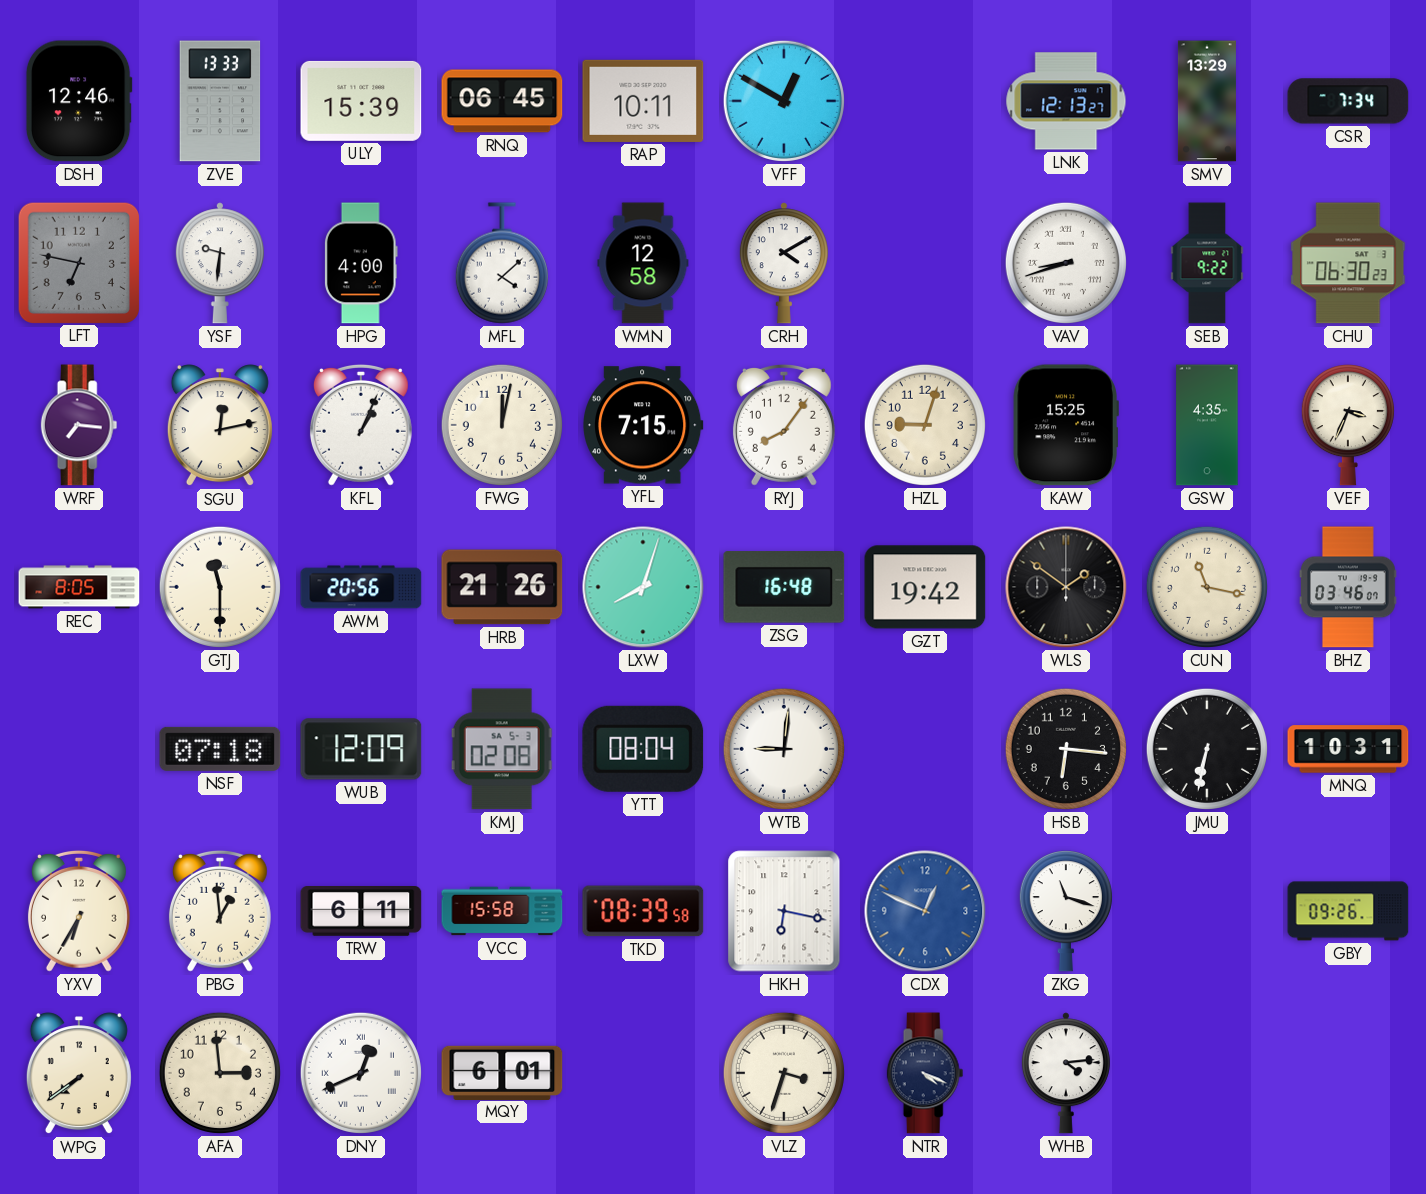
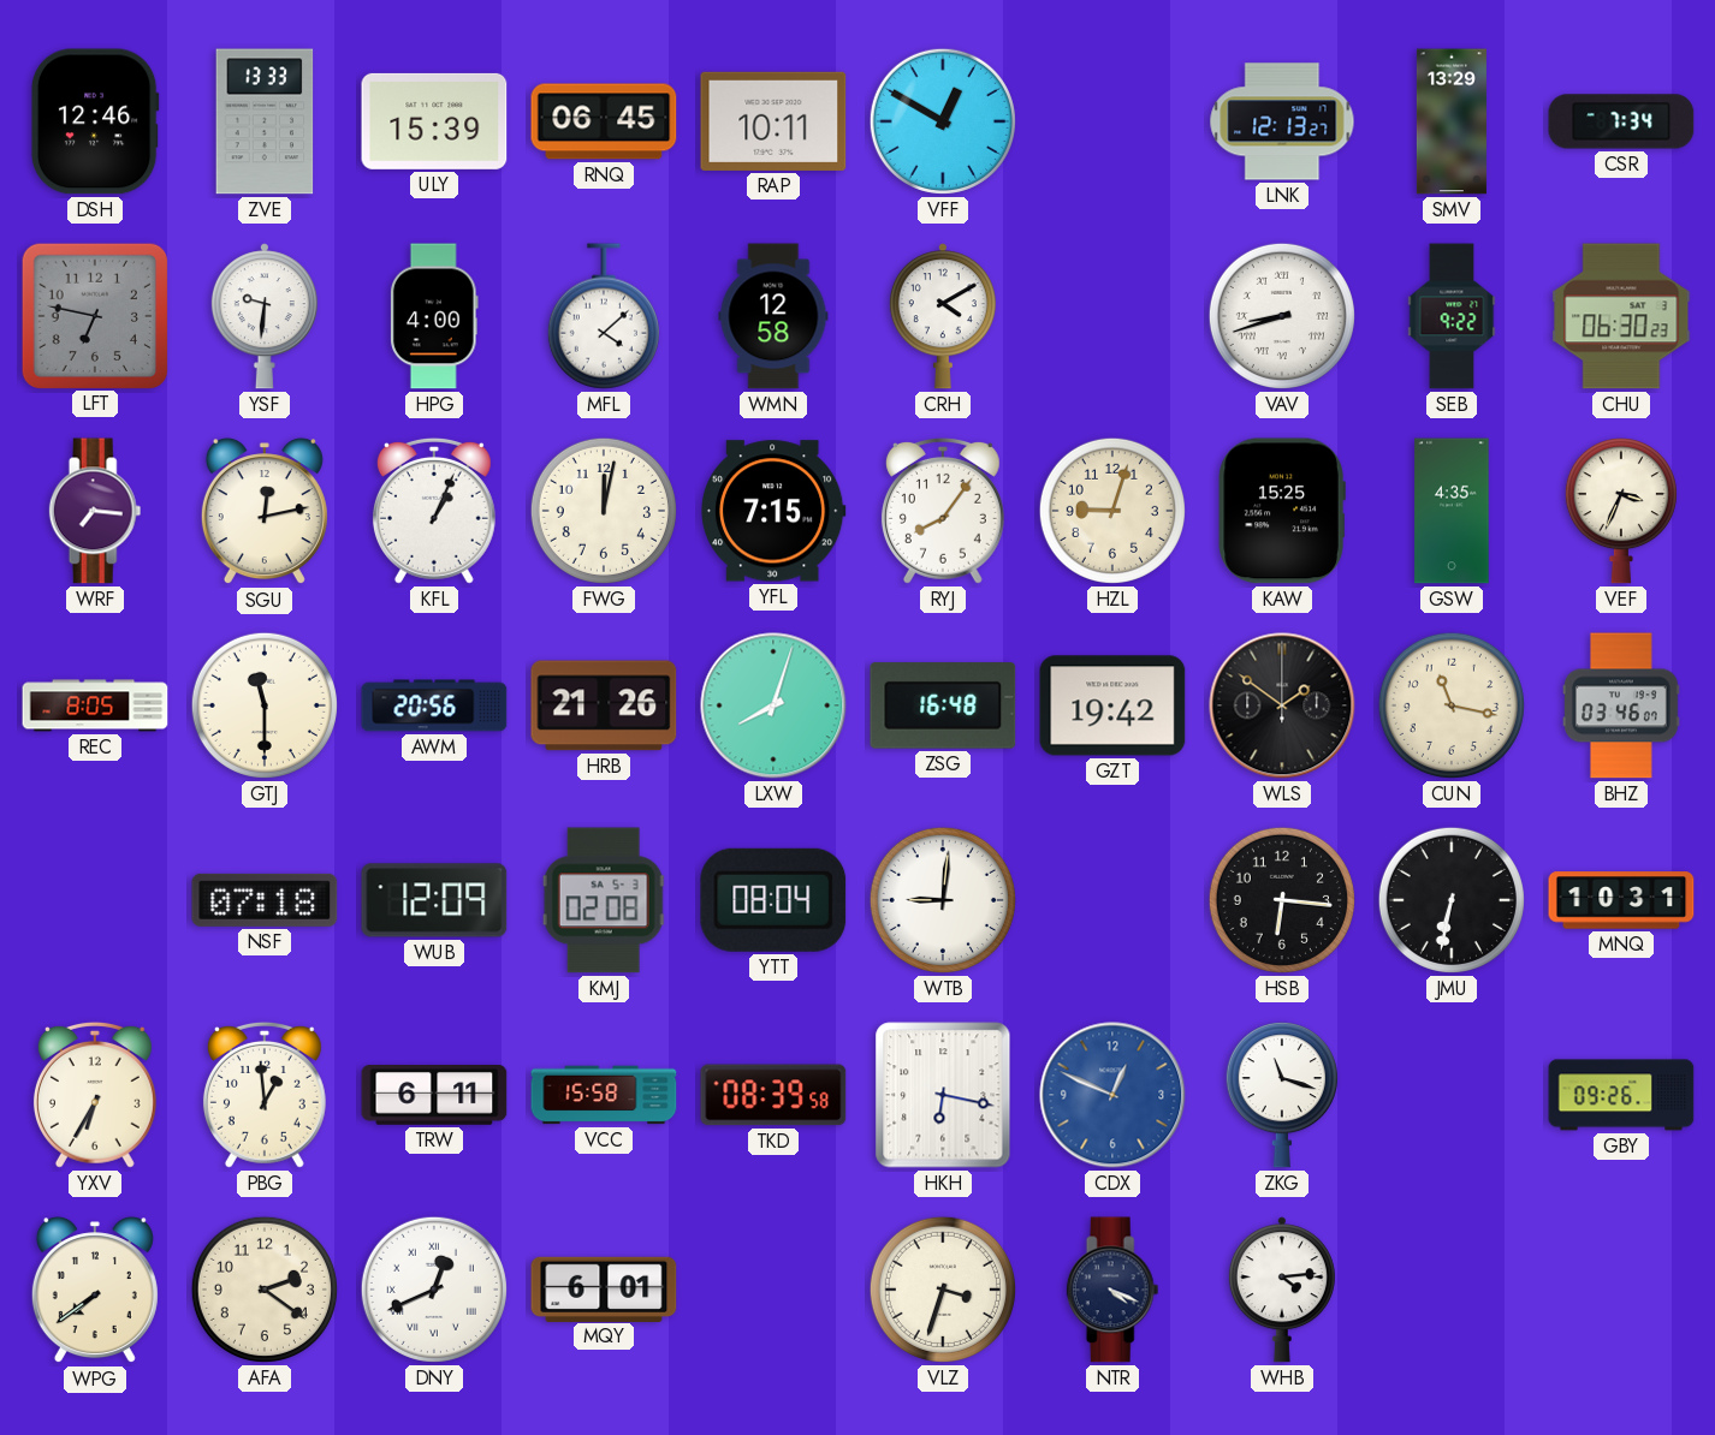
AFA: 2:59 -> 2:21
